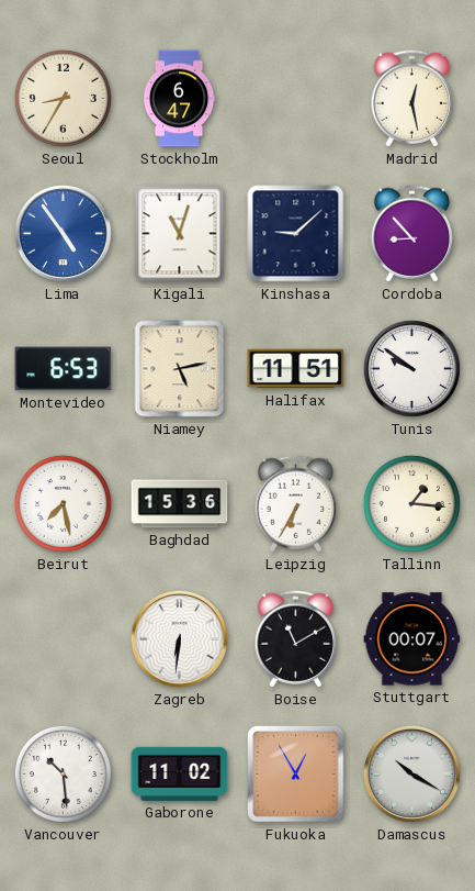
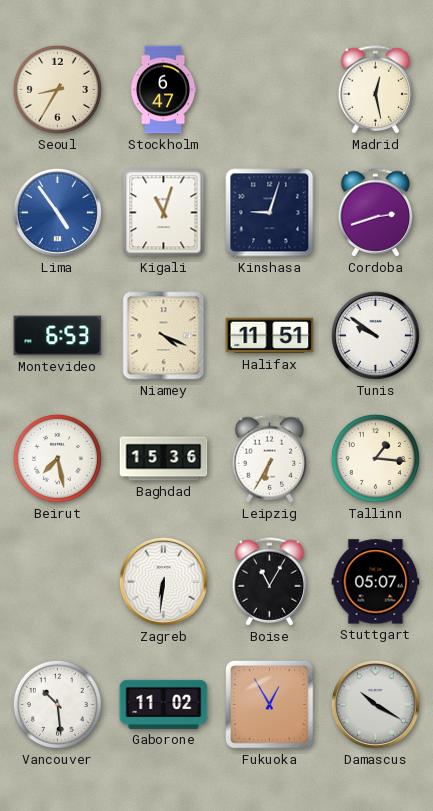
Kinshasa: 9:08 -> 9:03
Cordoba: 8:53 -> 2:42
Niamey: 5:13 -> 4:19
Boise: 11:10 -> 11:05
Stuttgart: 00:07 -> 05:07
